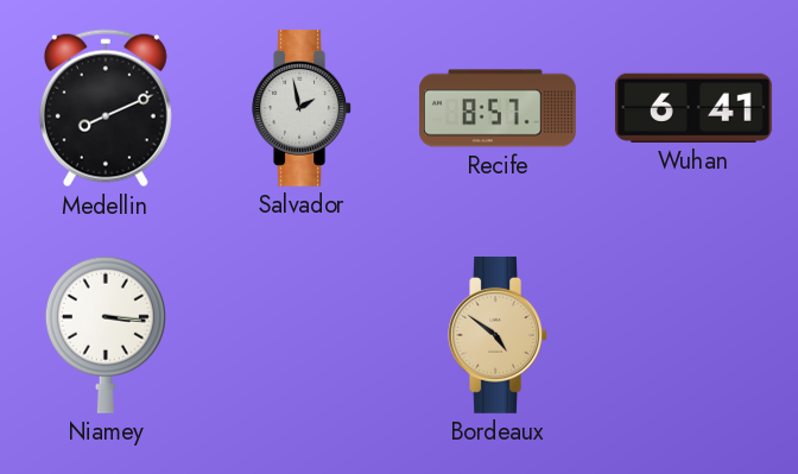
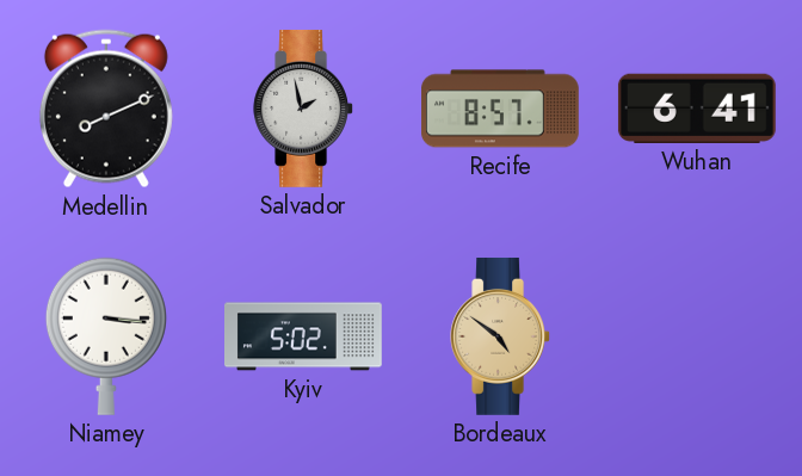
Kyiv: none -> 5:02
